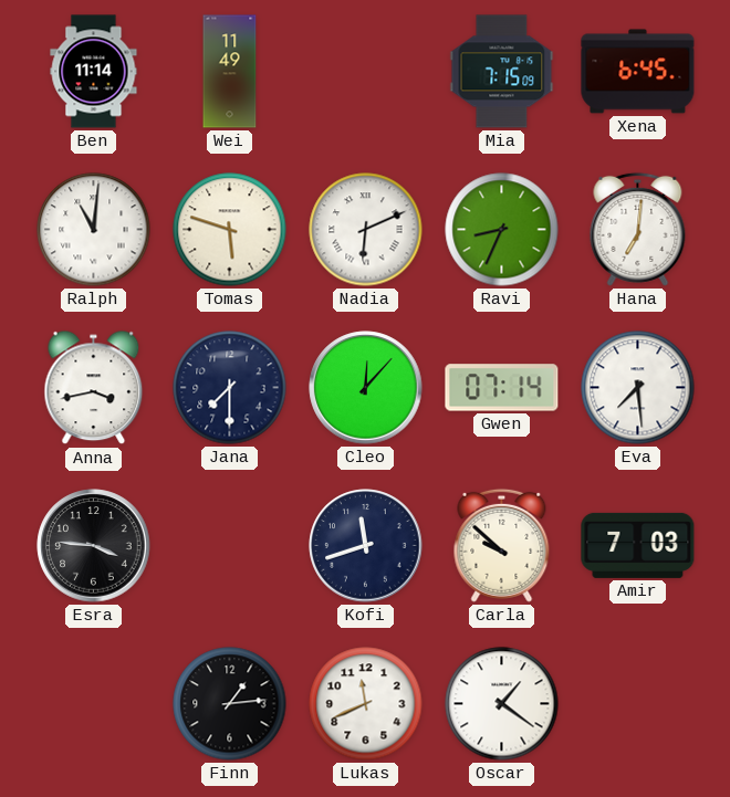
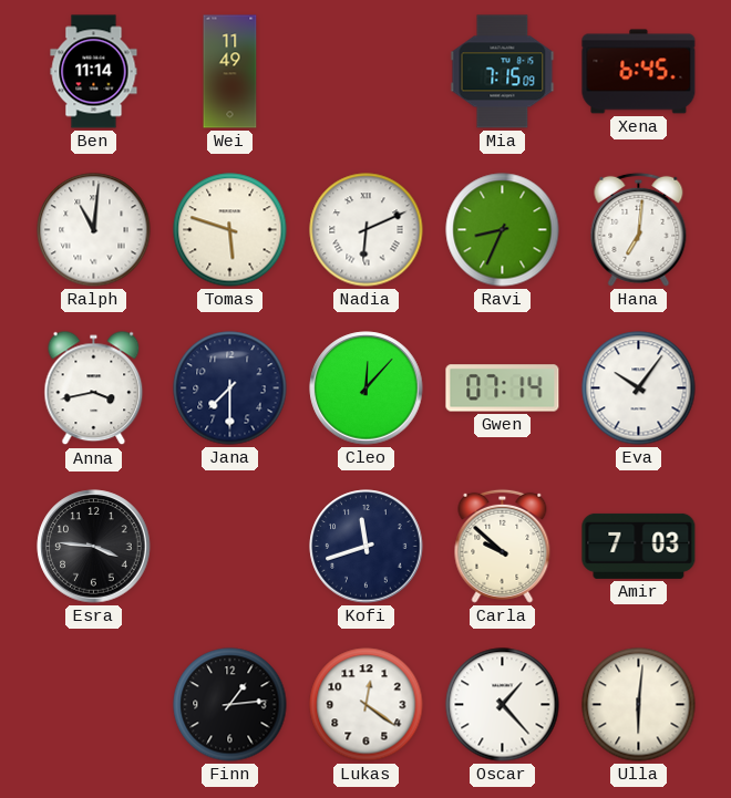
Eva: 7:29 -> 10:06
Lukas: 11:41 -> 12:21
Oscar: 1:21 -> 1:23
Ulla: none -> 6:01
